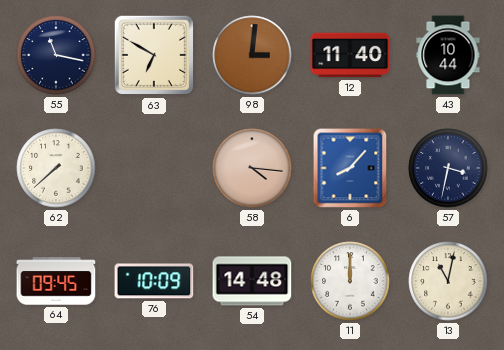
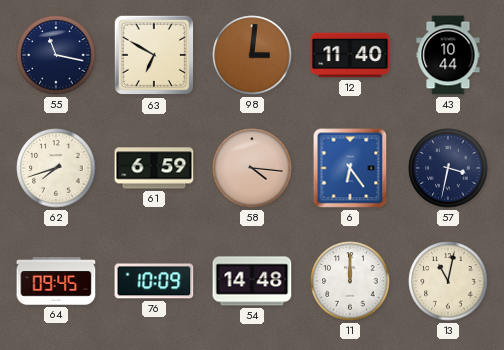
62: 7:38 -> 7:42
61: none -> 6:59
6: 8:07 -> 6:24
